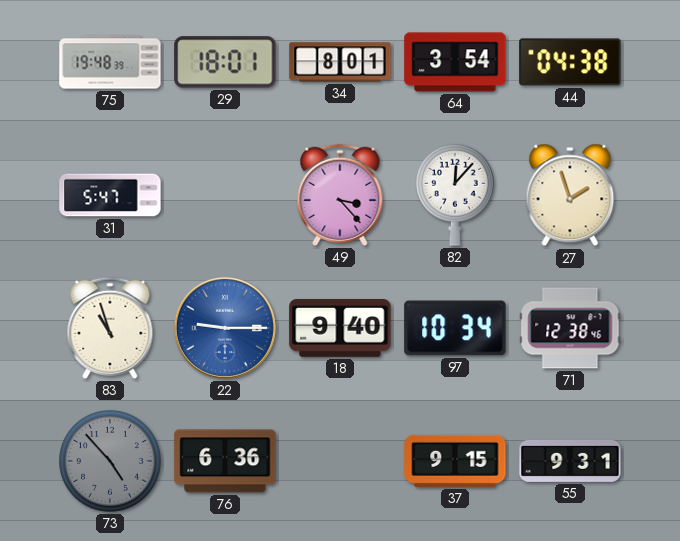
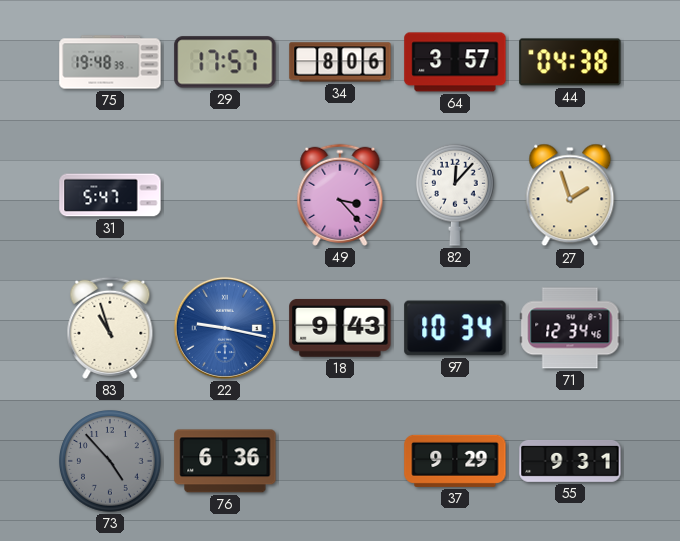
29: 18:01 -> 17:57
34: 8:01 -> 8:06
64: 3:54 -> 3:57
22: 9:15 -> 9:17
18: 9:40 -> 9:43
71: 12:38 -> 12:34
37: 9:15 -> 9:29
